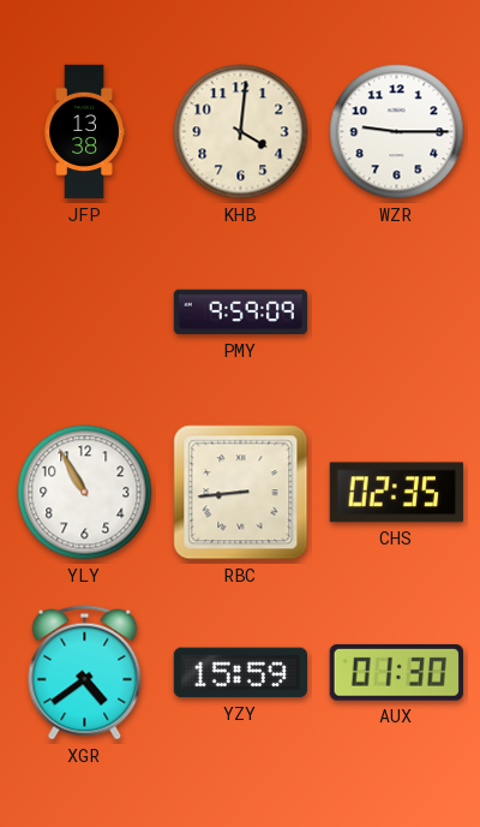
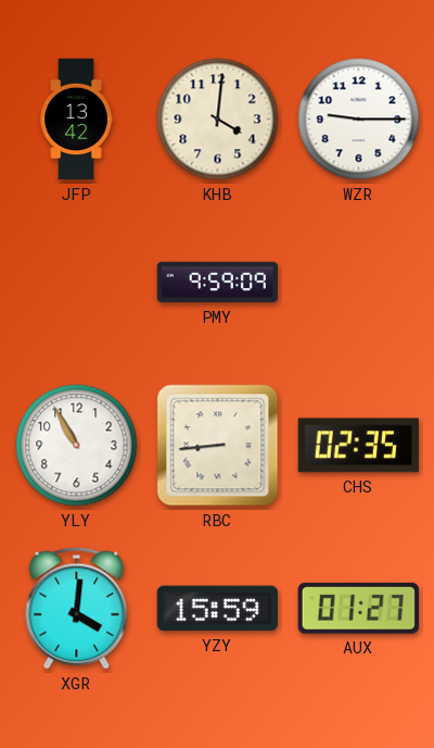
JFP: 13:38 -> 13:42
XGR: 4:39 -> 4:01
AUX: 01:30 -> 01:27
